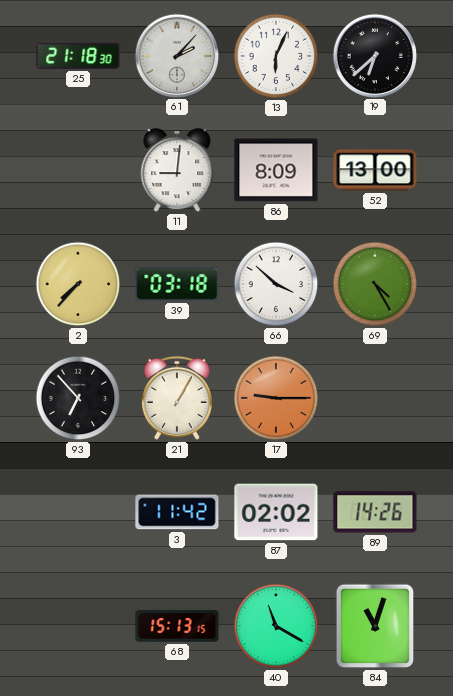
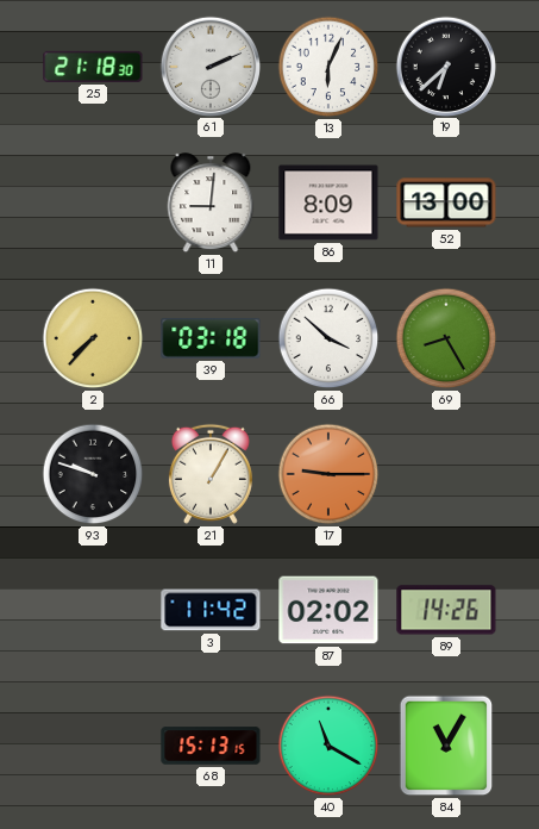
61: 2:07 -> 2:11
69: 4:25 -> 8:25
93: 6:53 -> 9:48
84: 11:03 -> 11:05
